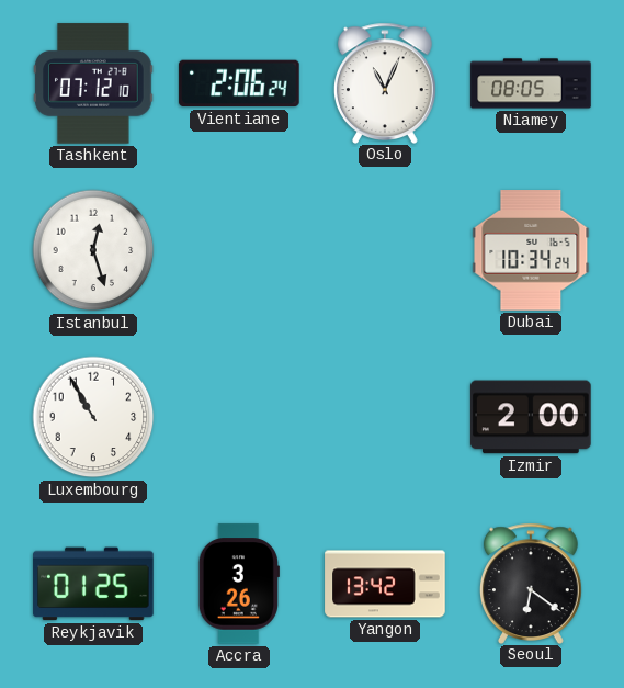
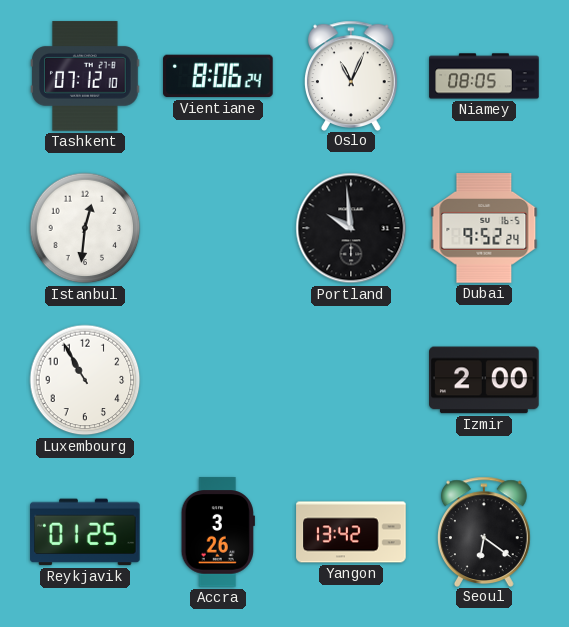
Vientiane: 2:06 -> 8:06
Istanbul: 12:27 -> 12:31
Portland: none -> 9:59
Dubai: 10:34 -> 9:52
